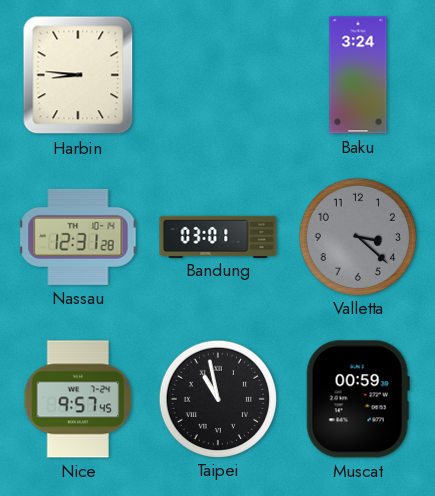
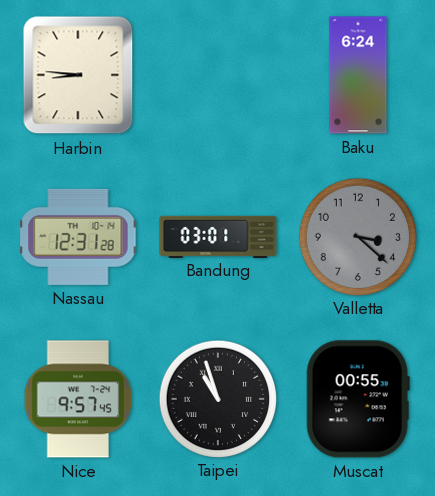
Baku: 3:24 -> 6:24
Taipei: 10:58 -> 10:57
Muscat: 00:59 -> 00:55
